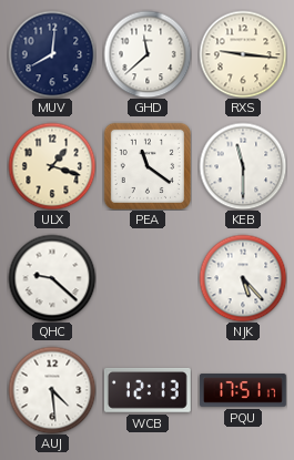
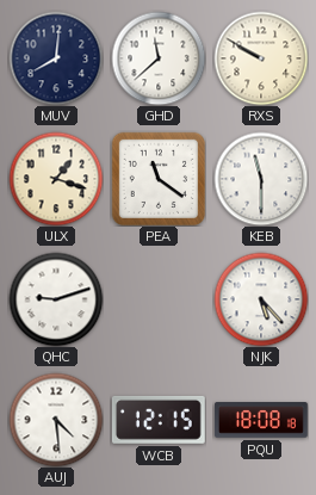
RXS: 9:16 -> 9:50
QHC: 9:22 -> 9:12
WCB: 12:13 -> 12:15
PQU: 17:51 -> 18:08
